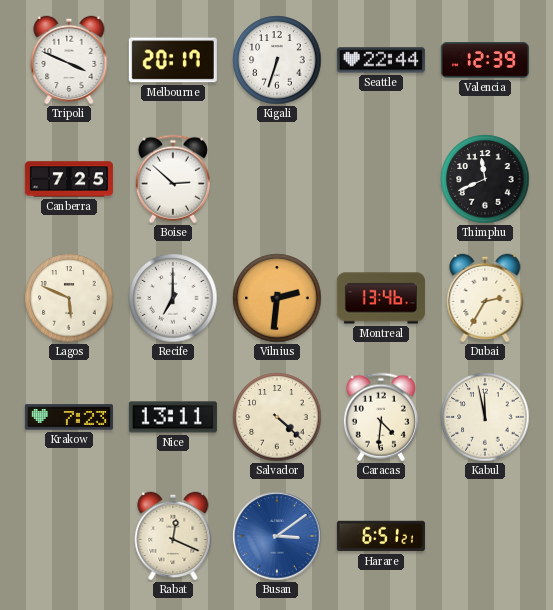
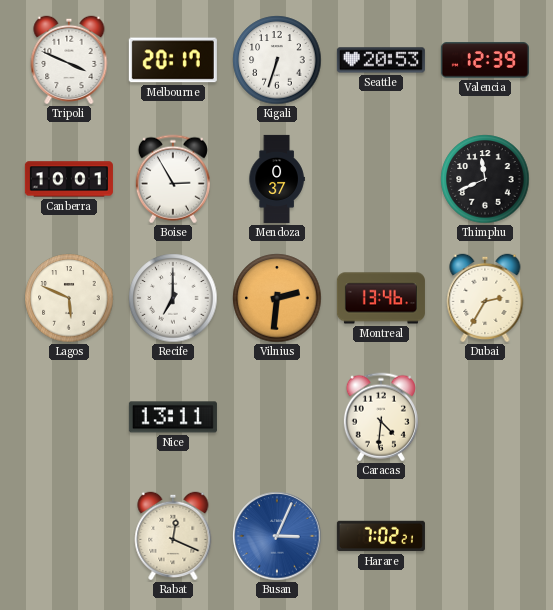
Seattle: 22:44 -> 20:53
Canberra: 7:25 -> 10:01
Boise: 2:52 -> 2:55
Mendoza: none -> 0:37
Krakow: 7:23 -> none
Salvador: 4:22 -> none
Kabul: 11:58 -> none
Busan: 3:09 -> 3:04
Harare: 6:51 -> 7:02
